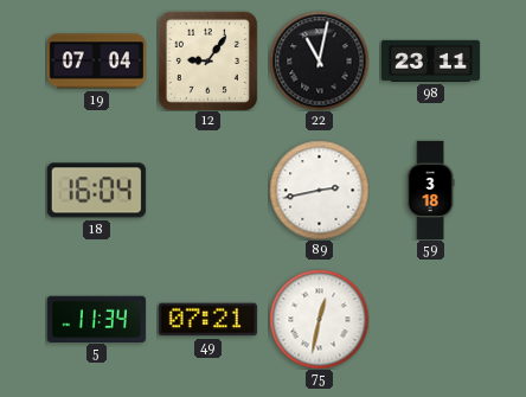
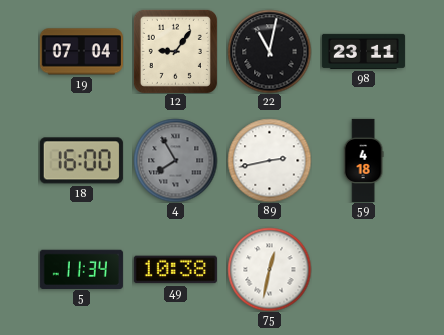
18: 16:04 -> 16:00
4: none -> 7:55
59: 3:18 -> 4:18
49: 07:21 -> 10:38
